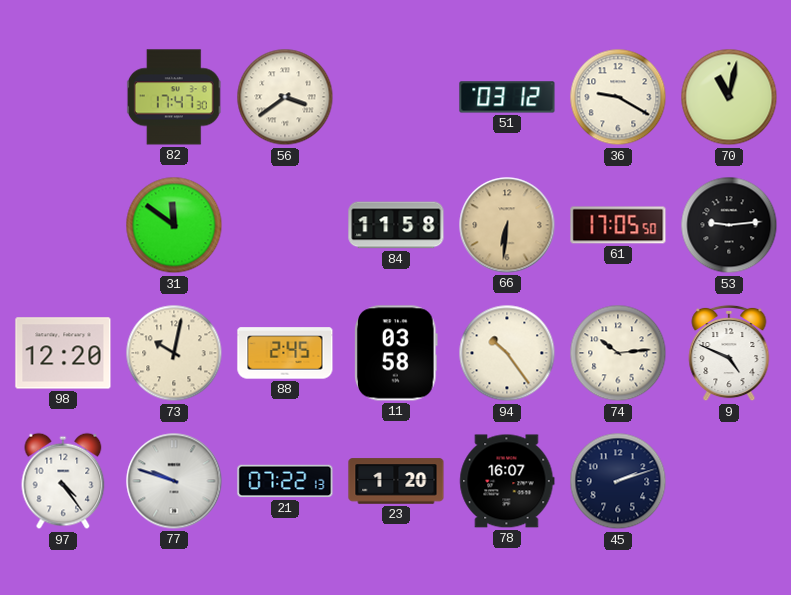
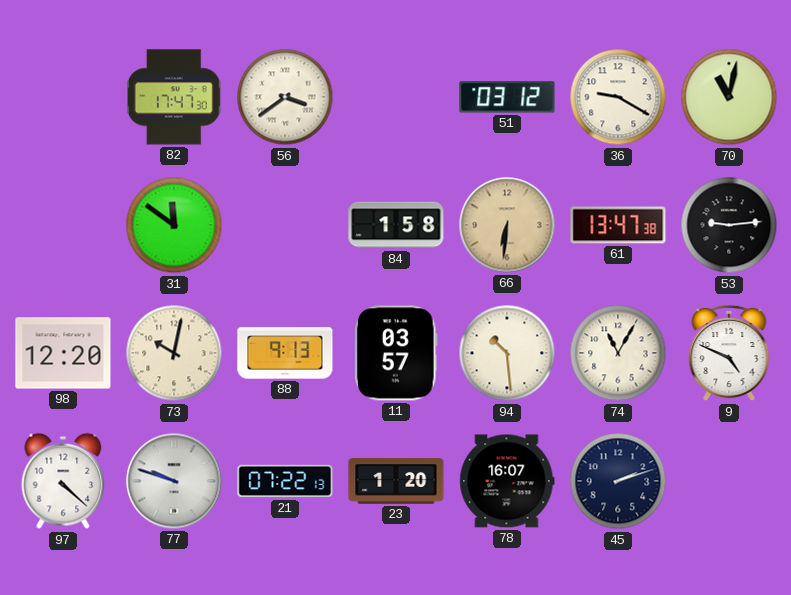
84: 11:58 -> 1:58
61: 17:05 -> 13:47
88: 2:45 -> 9:13
11: 03:58 -> 03:57
94: 10:24 -> 10:29
74: 10:14 -> 11:05
97: 4:24 -> 4:22
